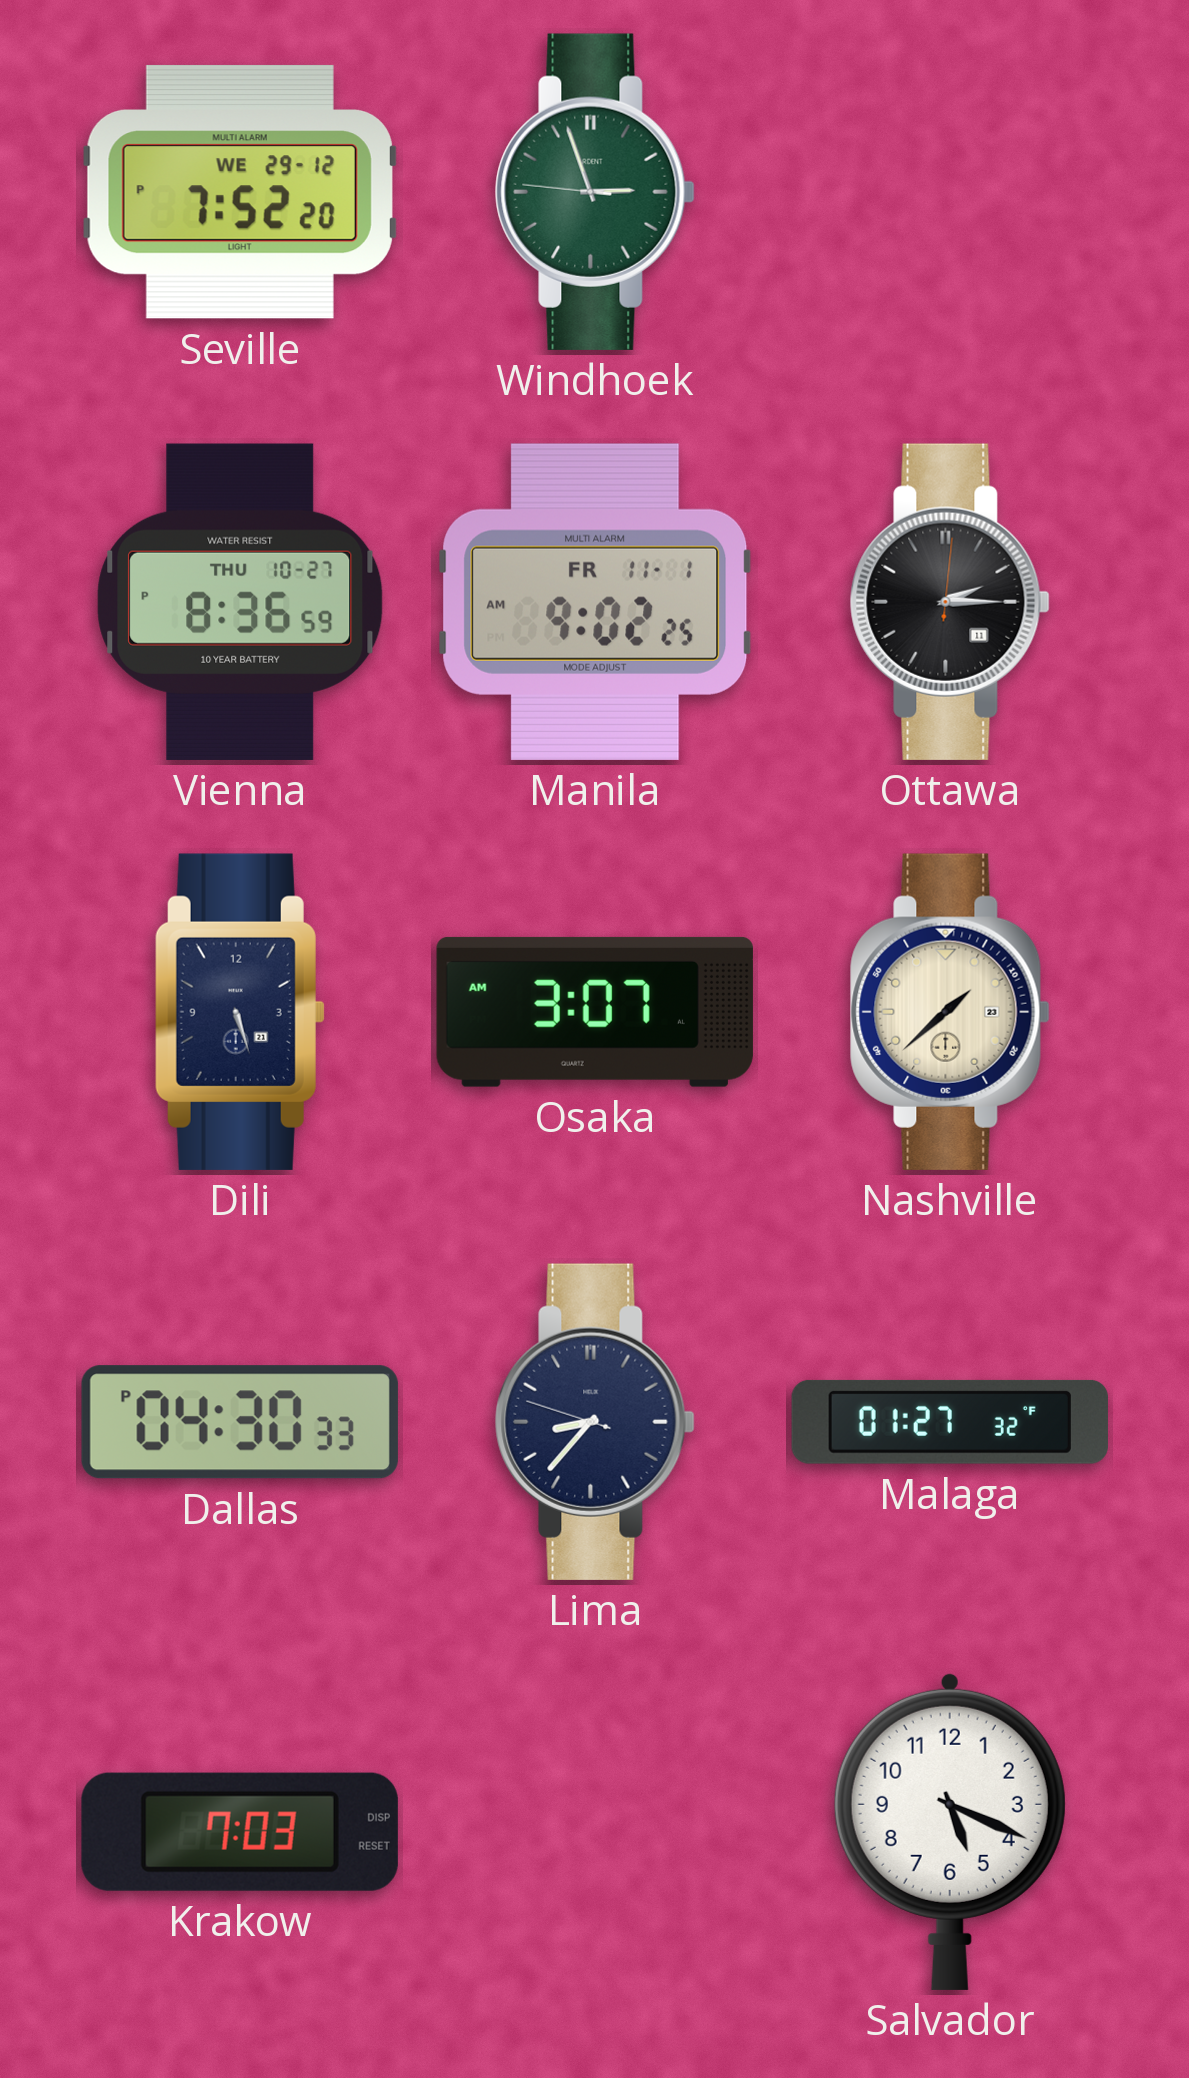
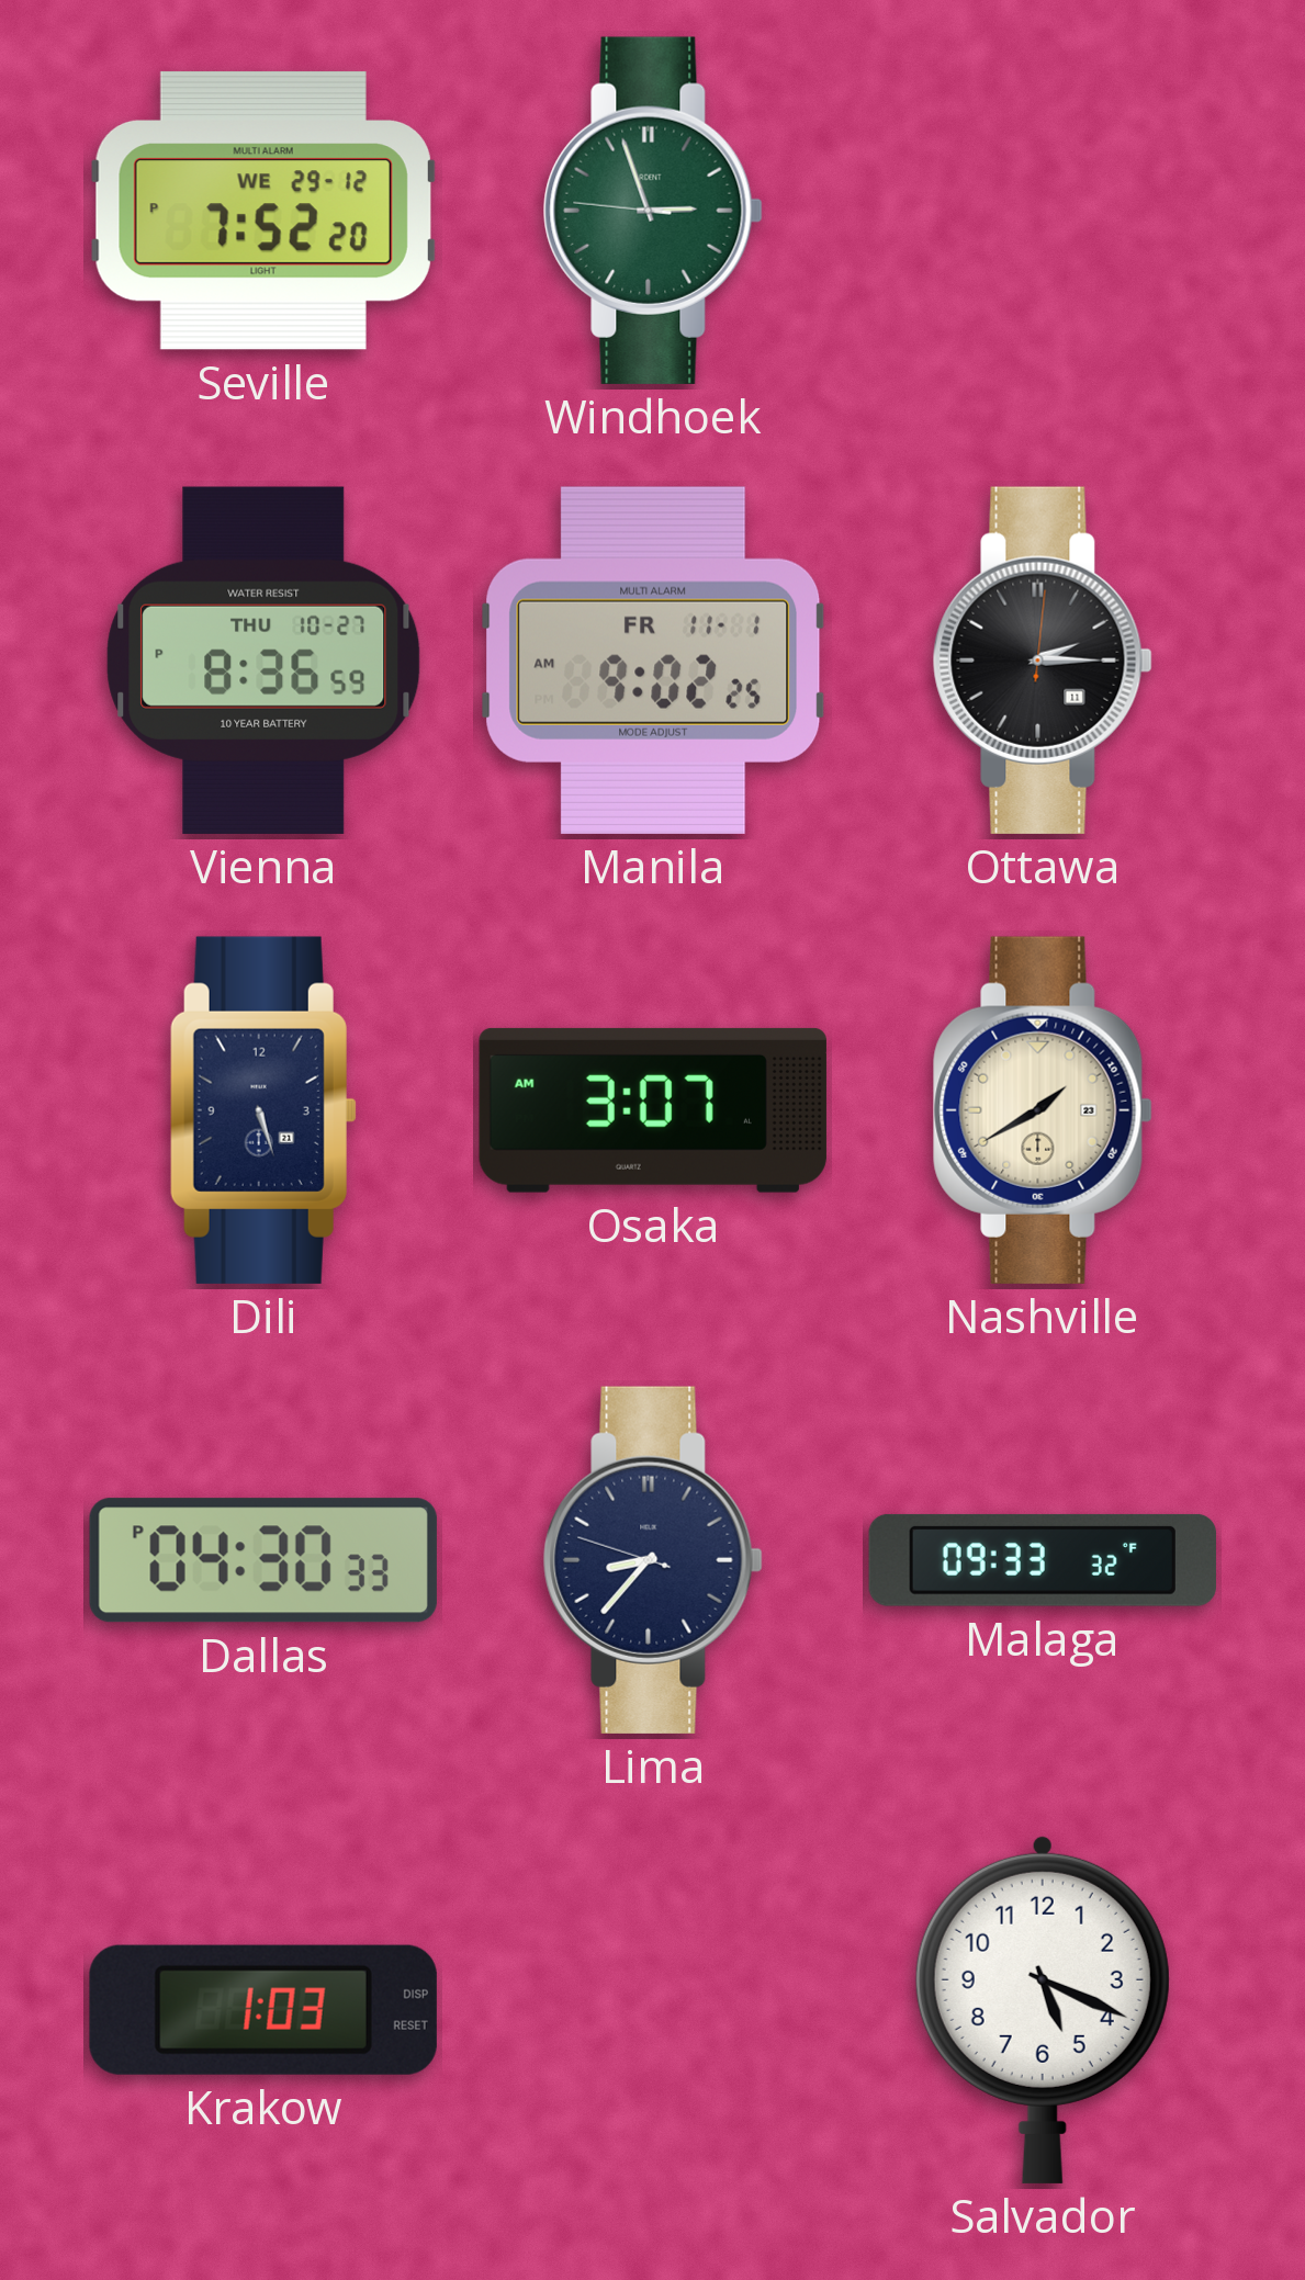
Nashville: 1:38 -> 1:40
Malaga: 01:27 -> 09:33
Krakow: 7:03 -> 1:03
